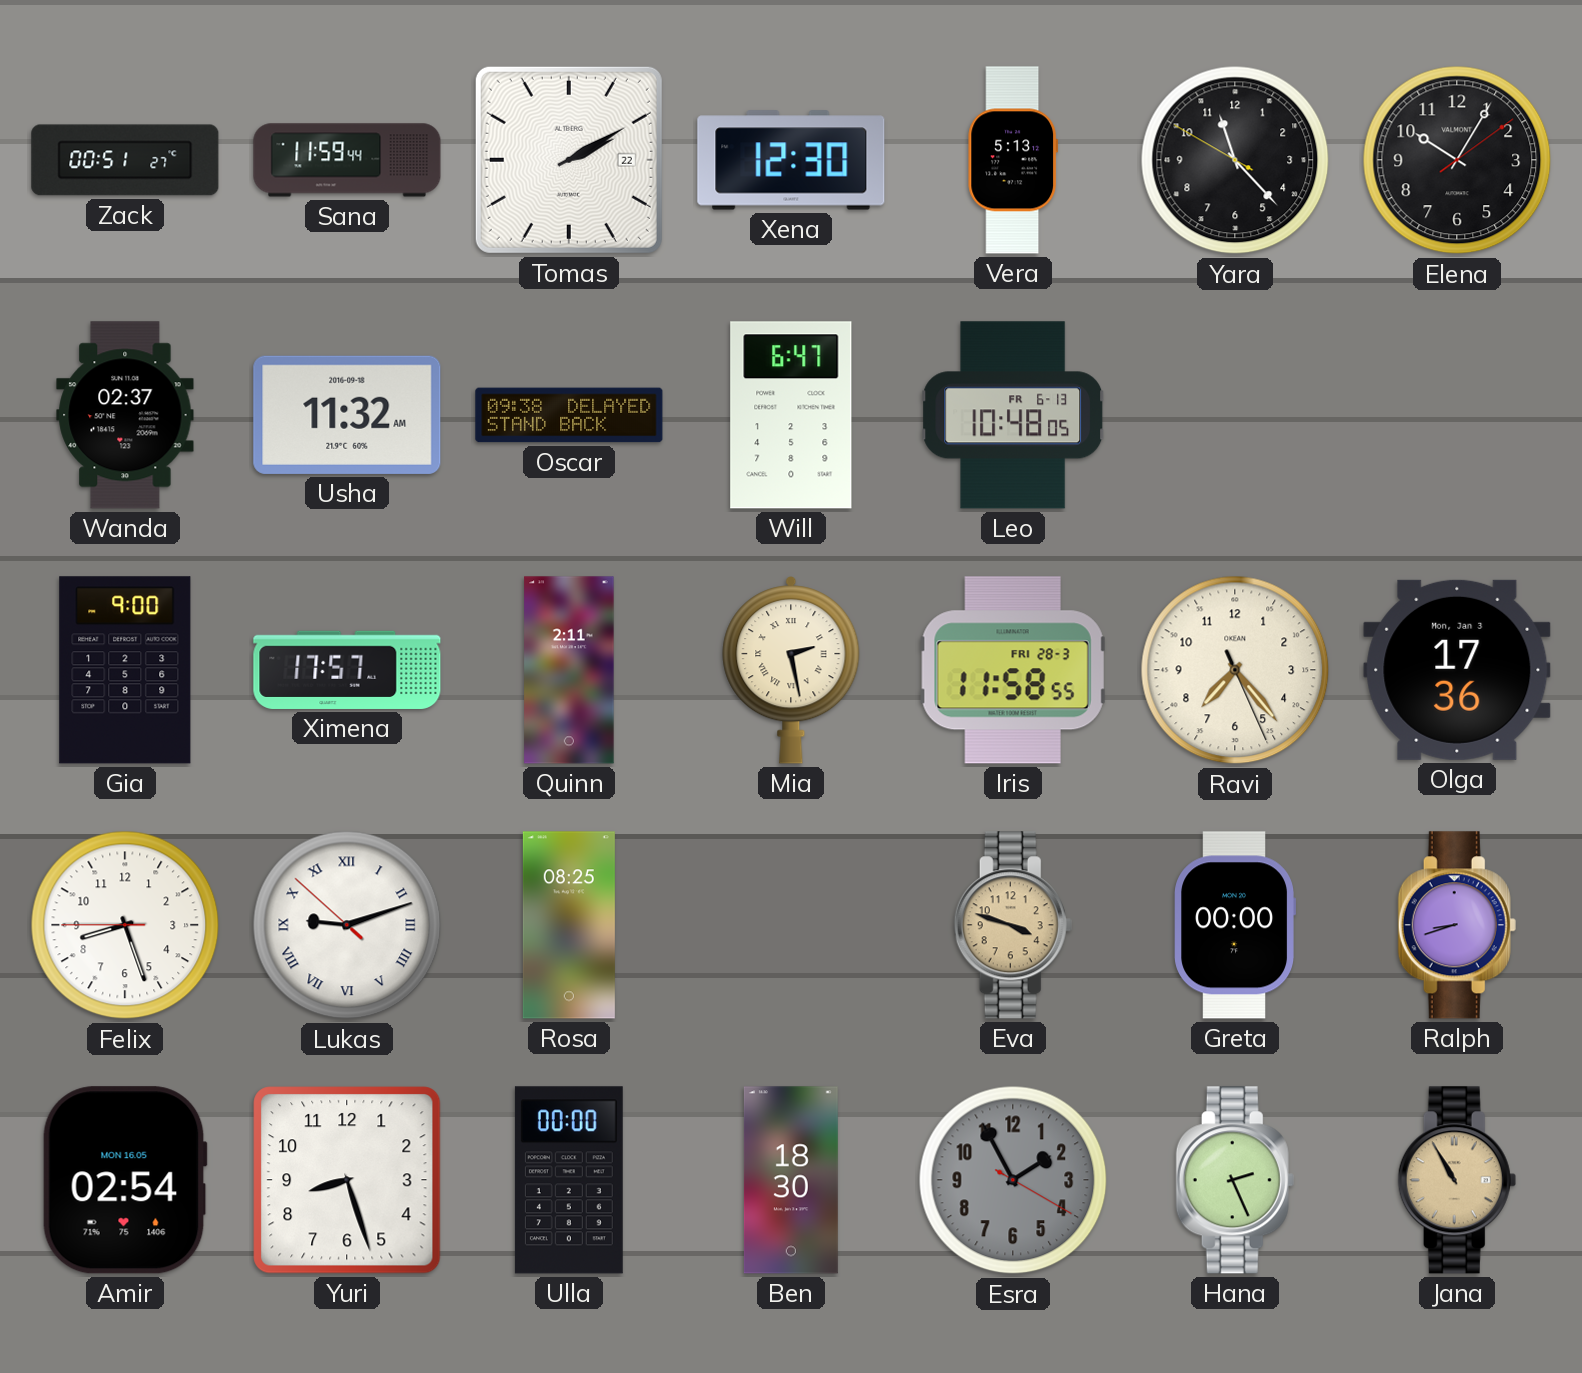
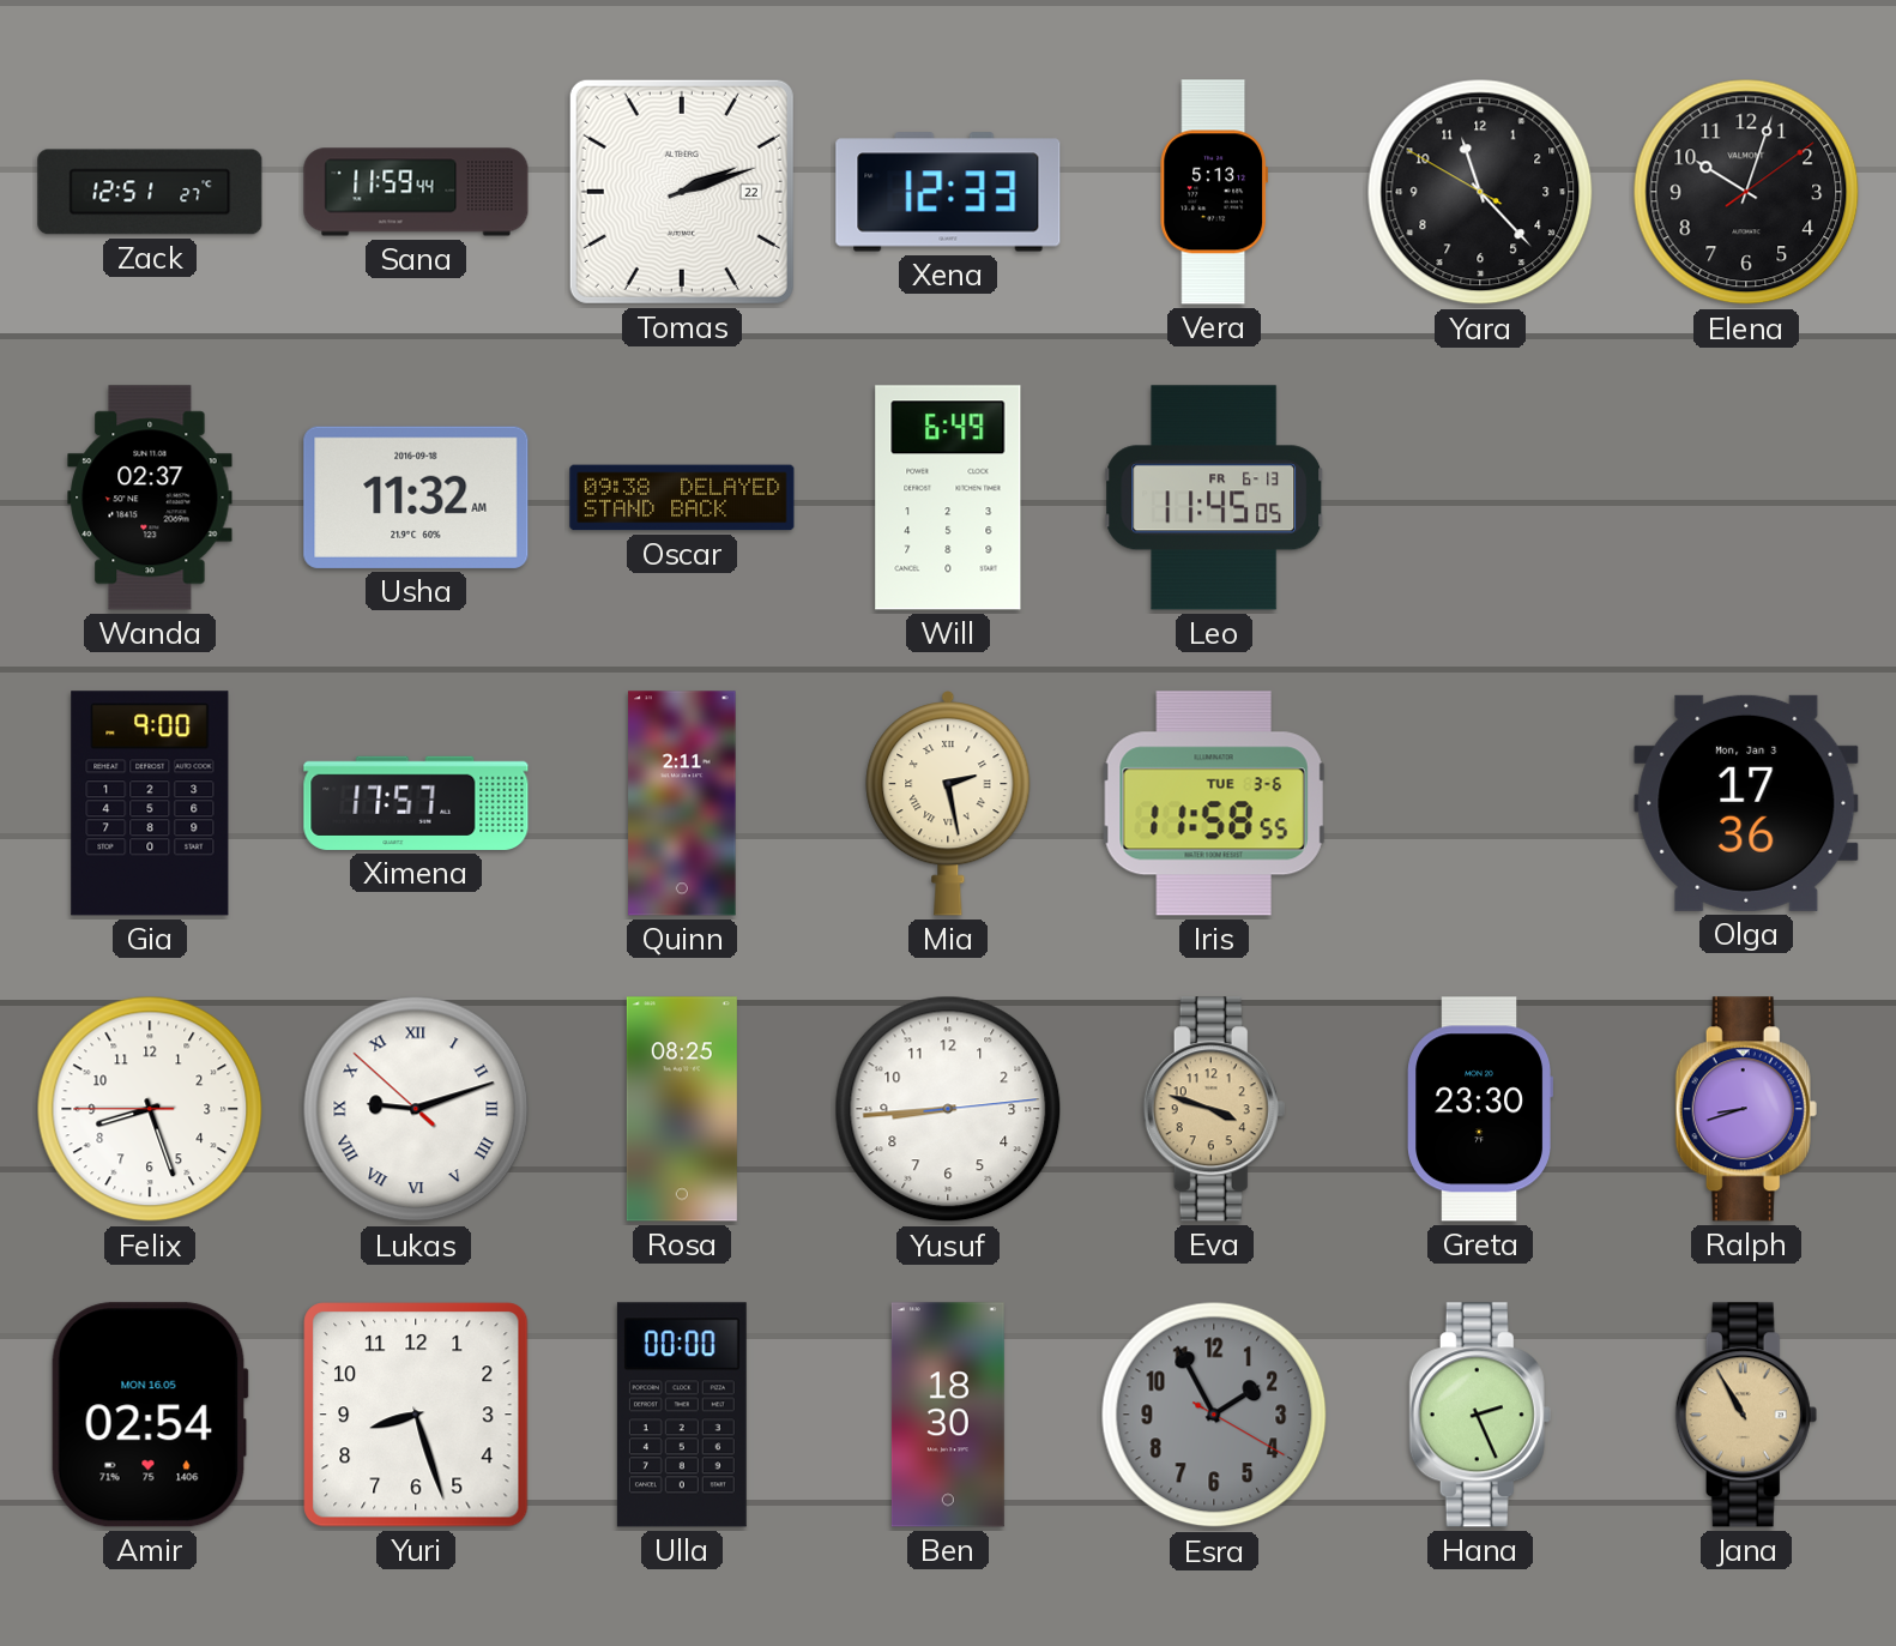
Zack: 00:51 -> 12:51
Tomas: 2:10 -> 2:12
Xena: 12:30 -> 12:33
Elena: 10:05 -> 10:03
Will: 6:47 -> 6:49
Leo: 10:48 -> 11:45
Iris date: FRI 28-3 -> TUE 3-6
Ravi: 7:23 -> none
Yusuf: none -> 8:44
Greta: 00:00 -> 23:30
